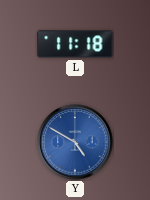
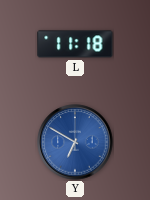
Y: 4:50 -> 6:50
